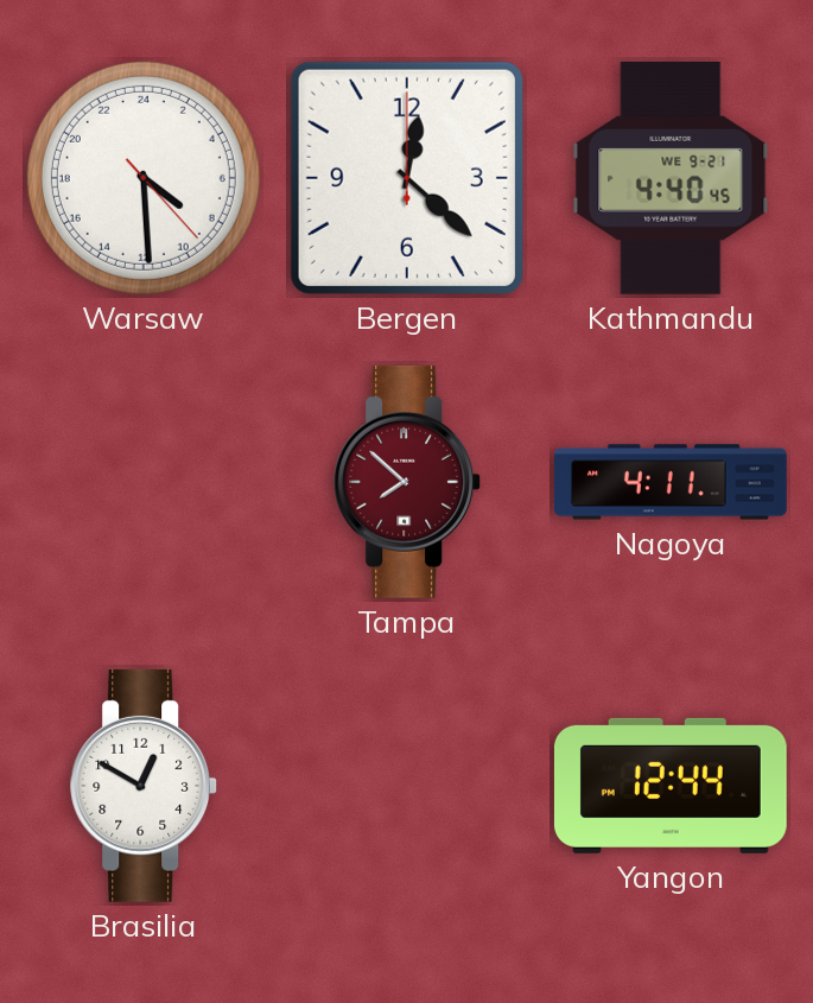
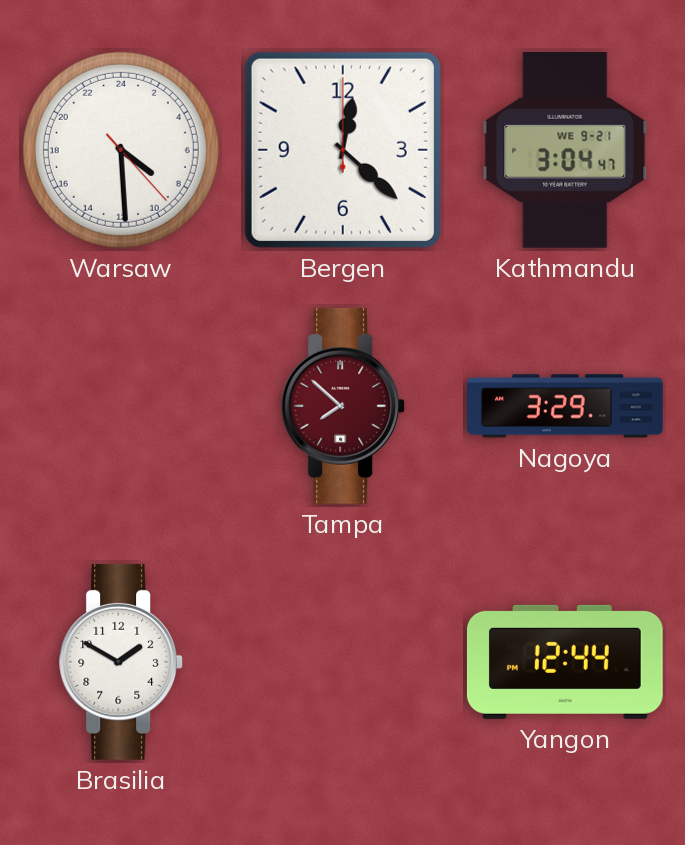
Kathmandu: 4:40 -> 3:04
Nagoya: 4:11 -> 3:29
Brasilia: 12:50 -> 1:50
